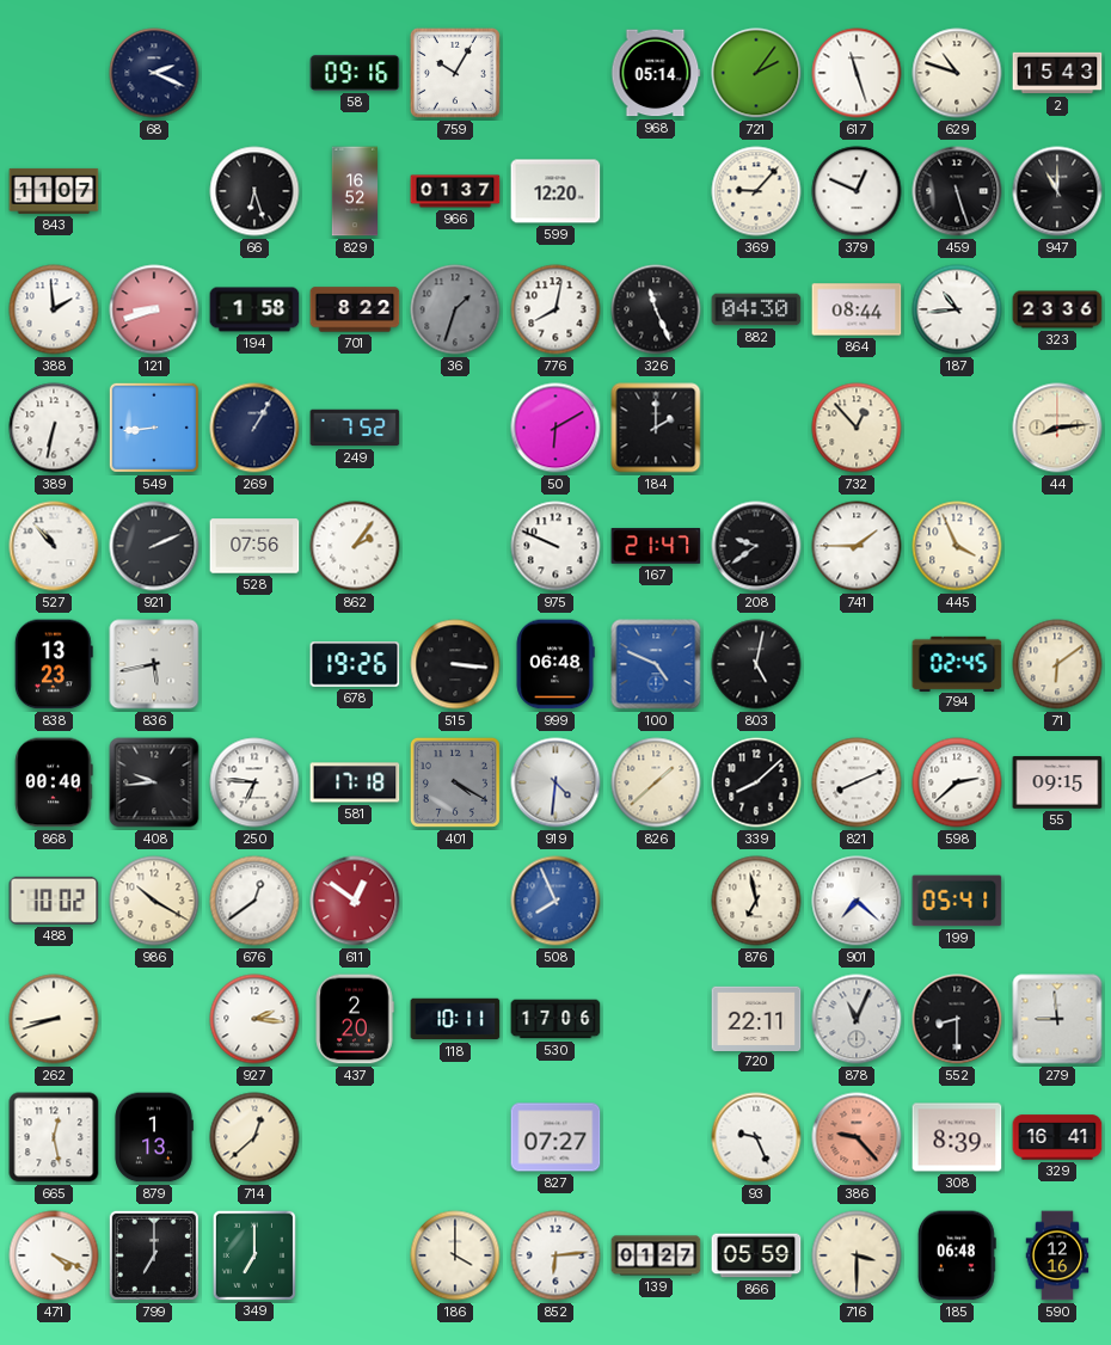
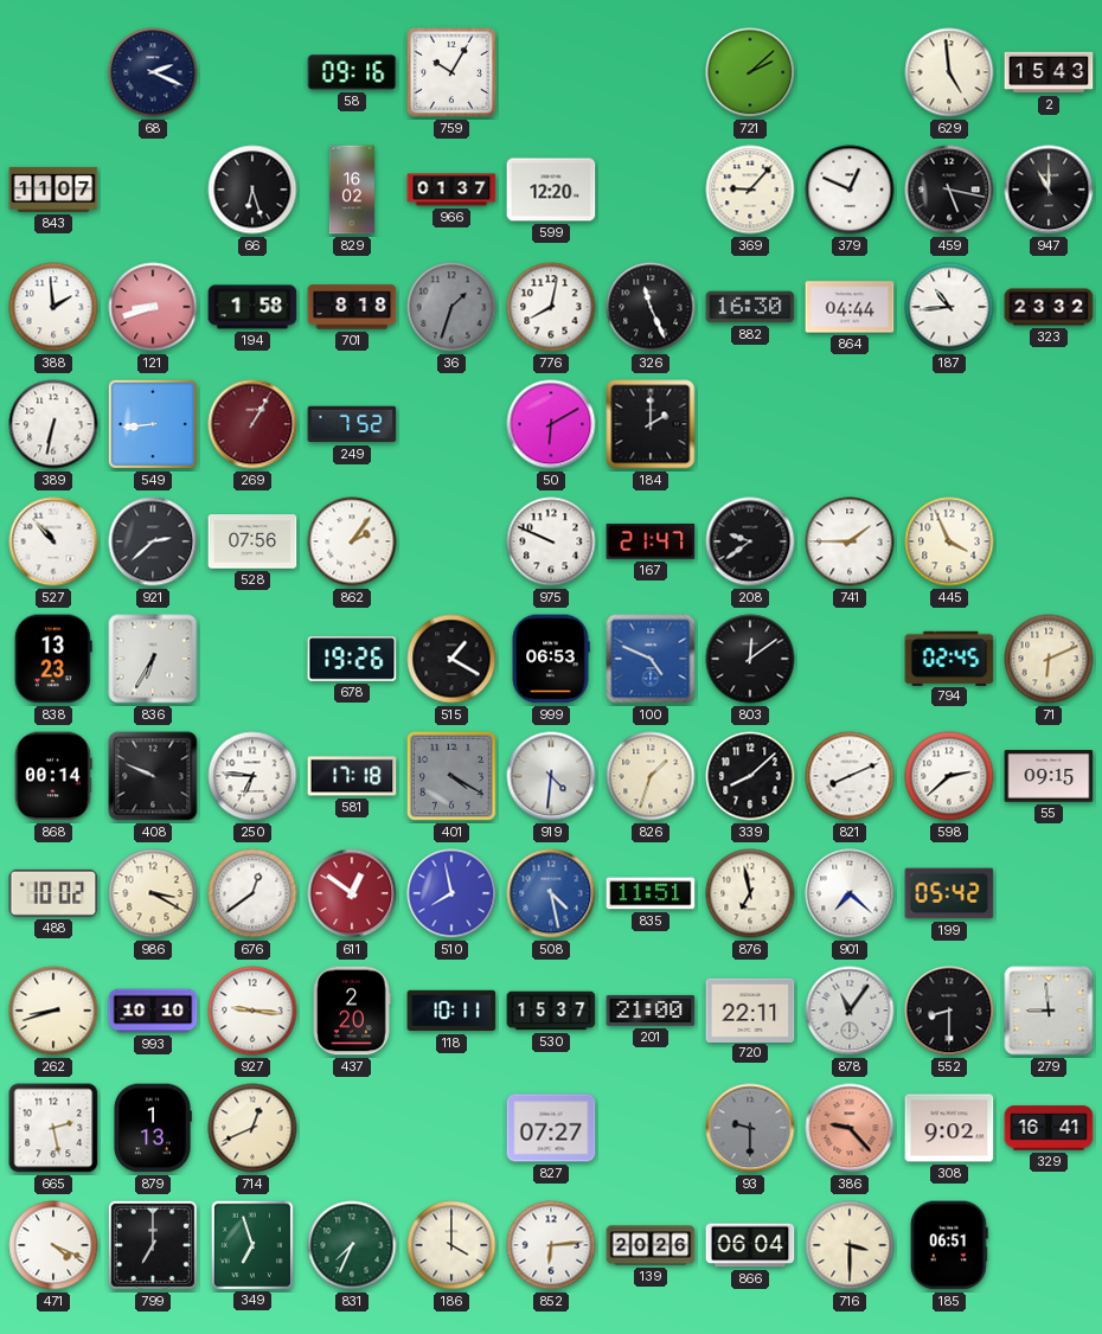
968: 05:14 -> none
721: 2:06 -> 2:08
617: 11:27 -> none
629: 10:48 -> 4:59
829: 16:52 -> 16:02
459: 5:27 -> 5:17
701: 8:22 -> 8:18
882: 04:30 -> 16:30
864: 08:44 -> 04:44
323: 23:36 -> 23:32
269 dial: navy -> burgundy
732: 12:53 -> none
44: 8:14 -> none
921: 2:11 -> 2:38
836: 5:43 -> 6:35
515: 3:16 -> 1:20
999: 06:48 -> 06:53
803: 5:02 -> 12:09
71: 6:09 -> 6:11
868: 00:40 -> 00:14
408: 9:44 -> 9:49
826: 1:38 -> 1:33
986: 10:20 -> 3:20
510: none -> 7:58
508: 7:56 -> 4:28
835: none -> 11:51
199: 05:41 -> 05:42
993: none -> 10:10
927: 2:16 -> 9:16
530: 17:06 -> 15:37
201: none -> 21:00
878: 11:04 -> 11:06
665: 12:28 -> 2:28
714: 12:38 -> 12:41
93: 9:26 -> 9:30
93 dial: white -> grey
308: 8:39 -> 9:02
349: 7:00 -> 6:57
831: none -> 7:34
139: 01:27 -> 20:26
866: 05:59 -> 06:04
185: 06:48 -> 06:51
590: 12:16 -> none
